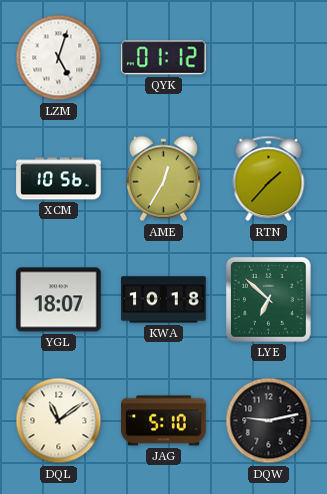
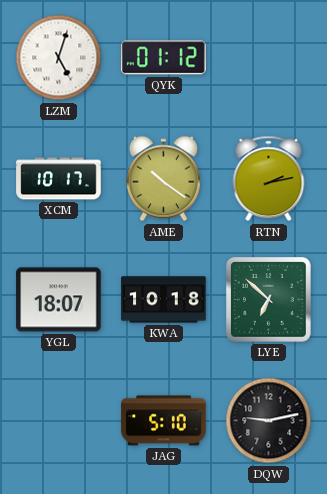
XCM: 10:56 -> 10:17
AME: 12:35 -> 10:21
RTN: 1:37 -> 2:13
DQL: 11:09 -> none
